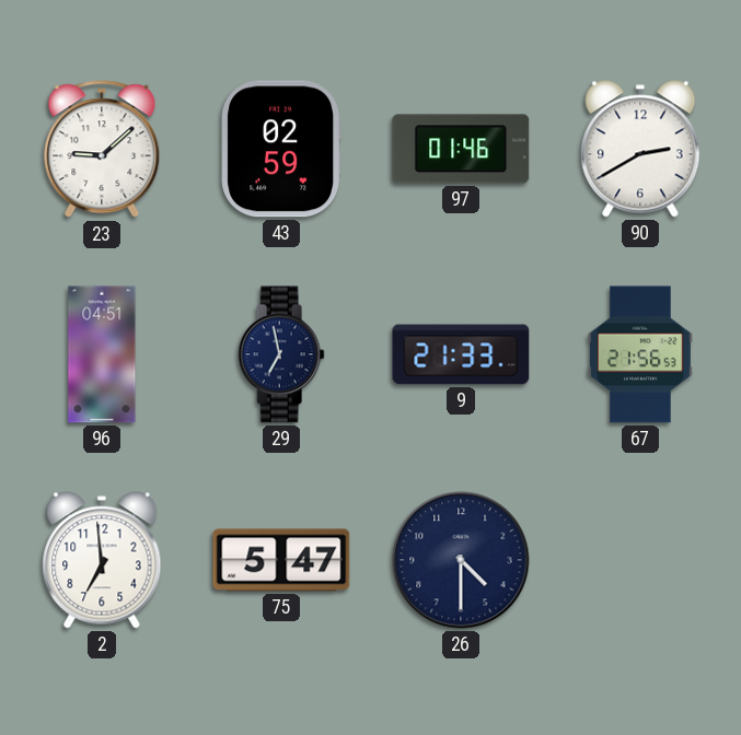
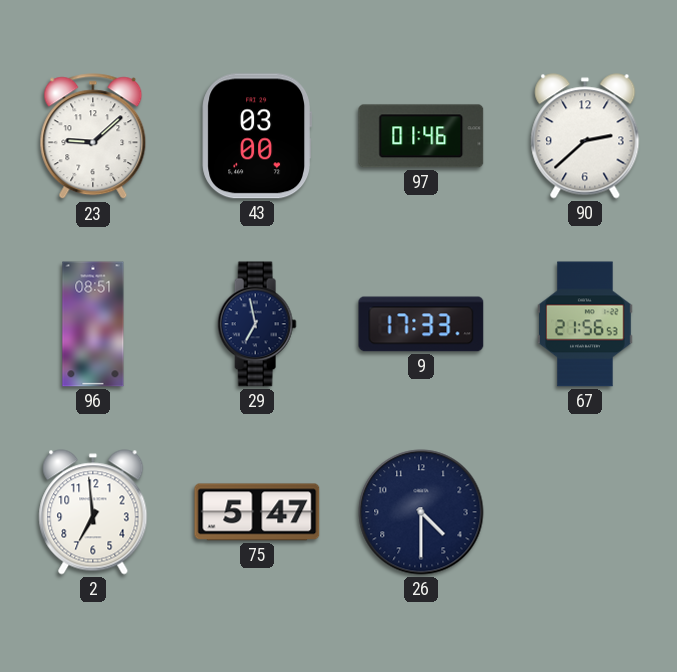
43: 02:59 -> 03:00
90: 2:40 -> 2:38
96: 04:51 -> 08:51
9: 21:33 -> 17:33
